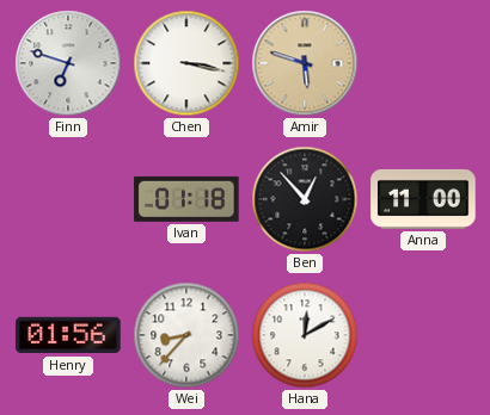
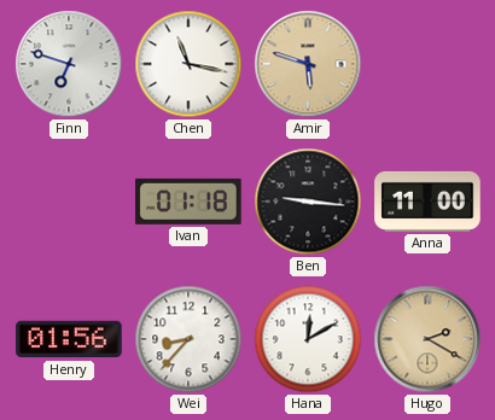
Chen: 3:17 -> 11:17
Ben: 12:53 -> 9:16
Hugo: none -> 2:20
